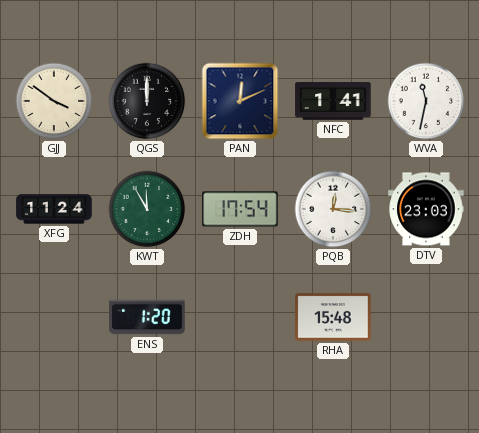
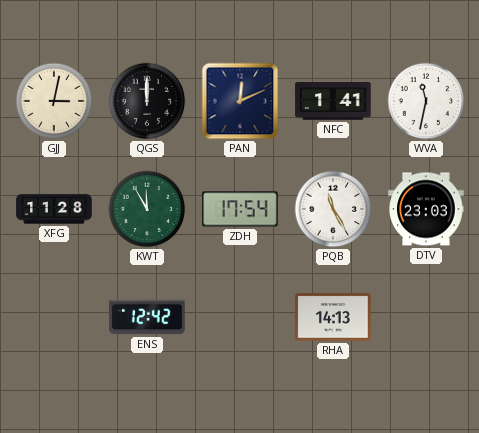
GJJ: 3:51 -> 3:02
XFG: 11:24 -> 11:28
PQB: 12:16 -> 11:25
ENS: 1:20 -> 12:42
RHA: 15:48 -> 14:13
